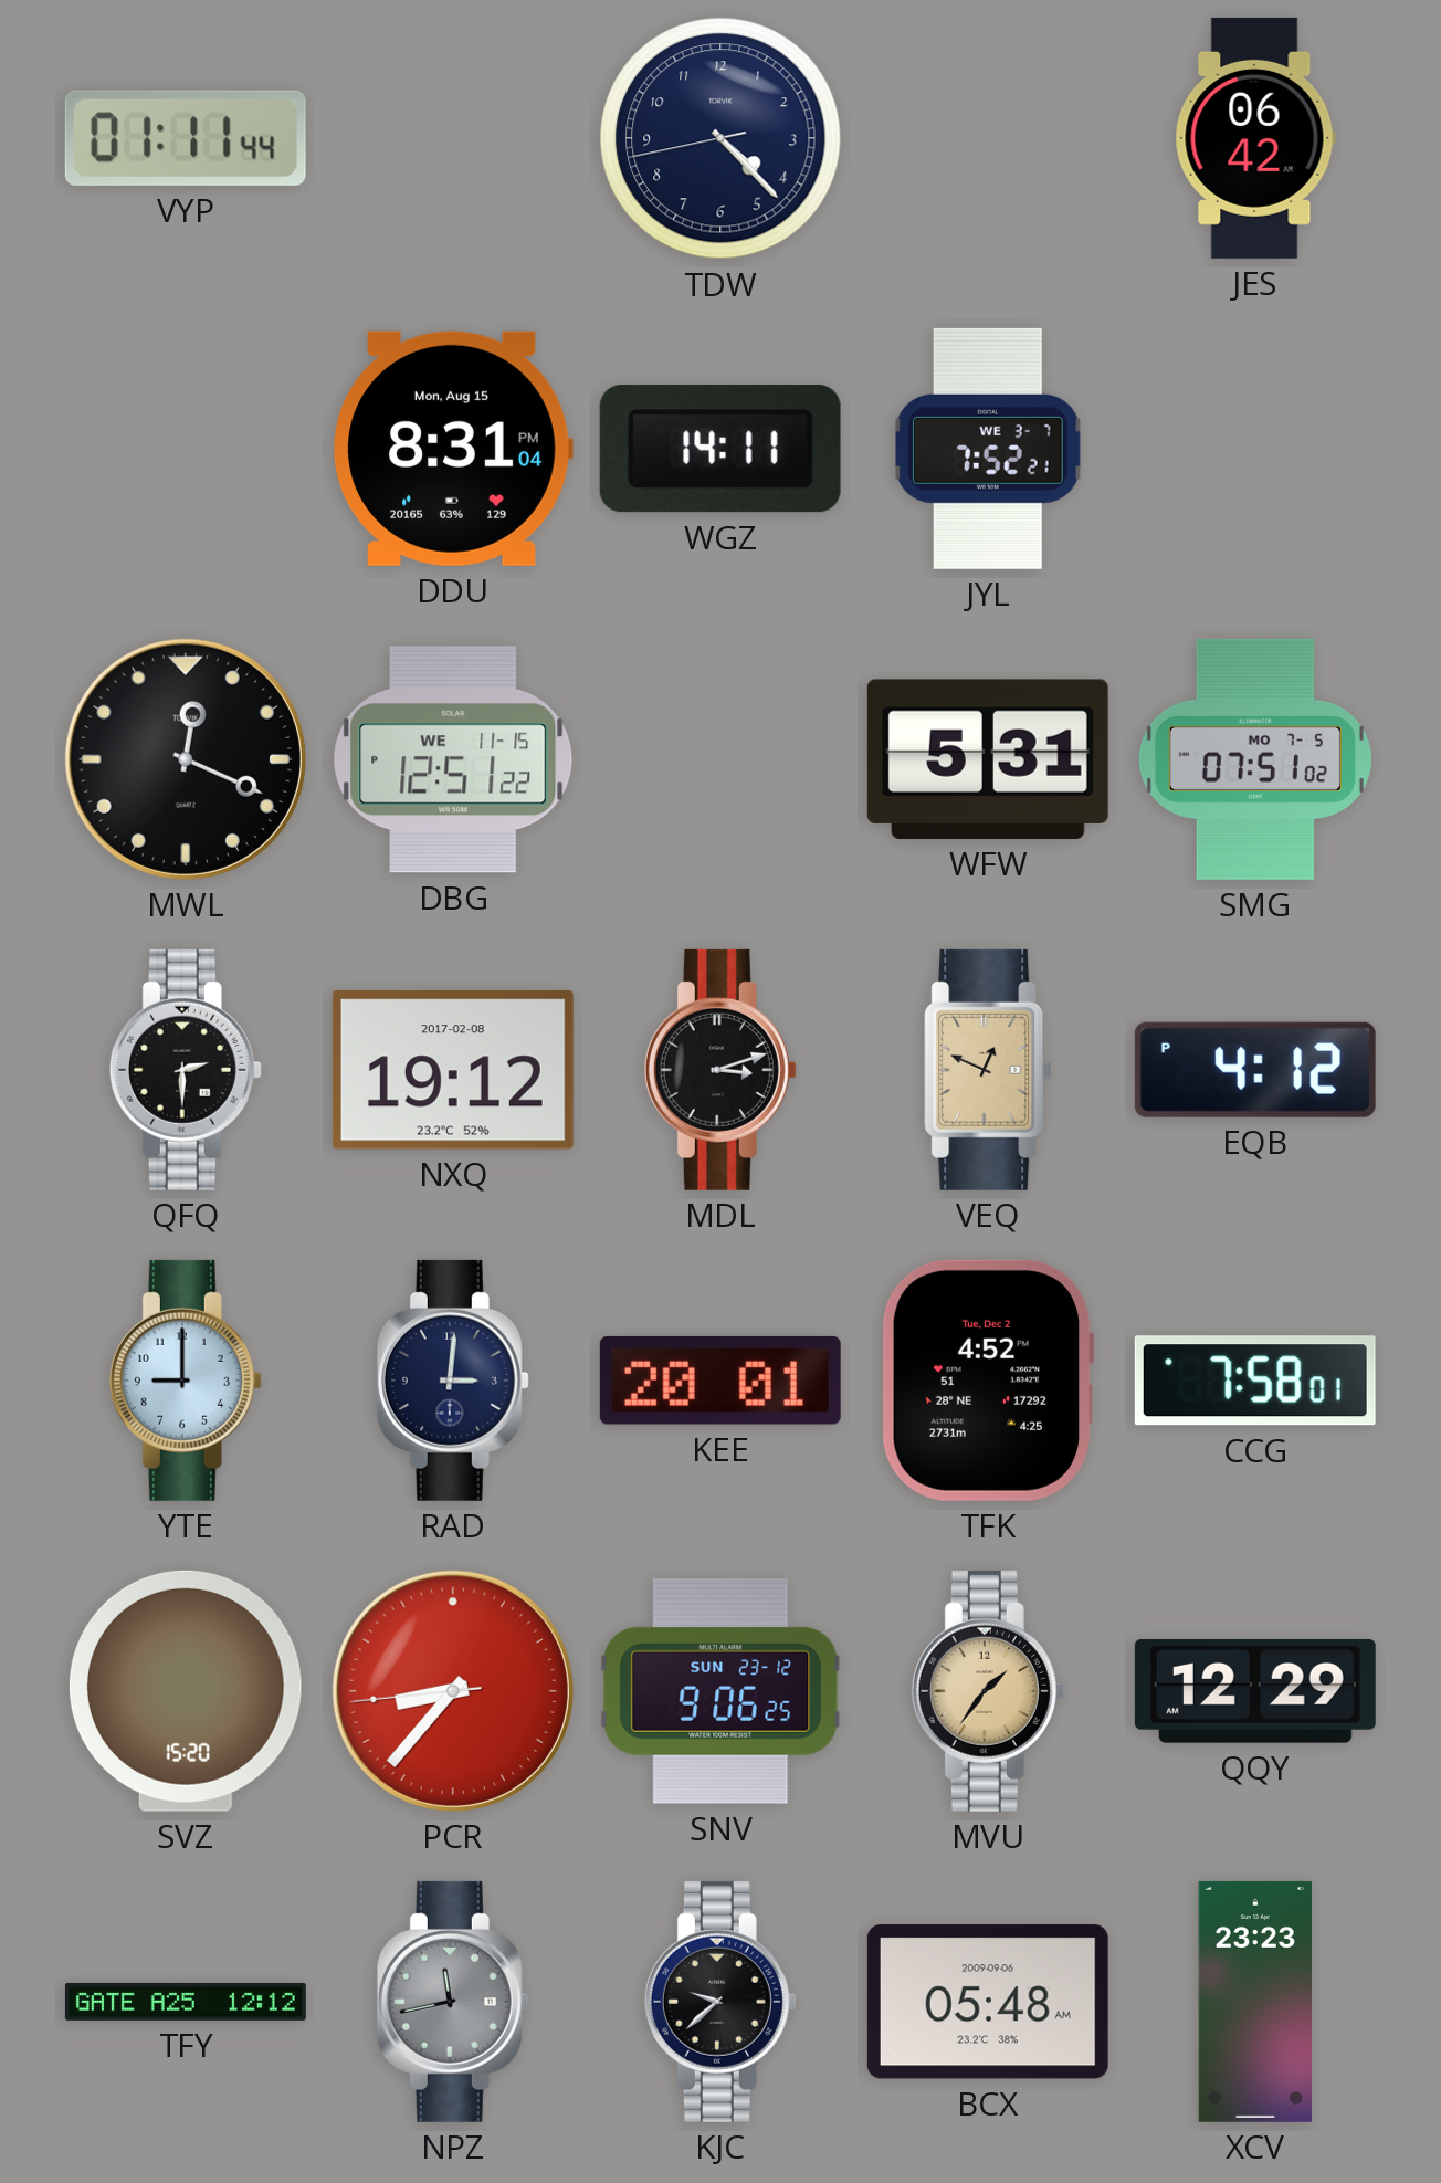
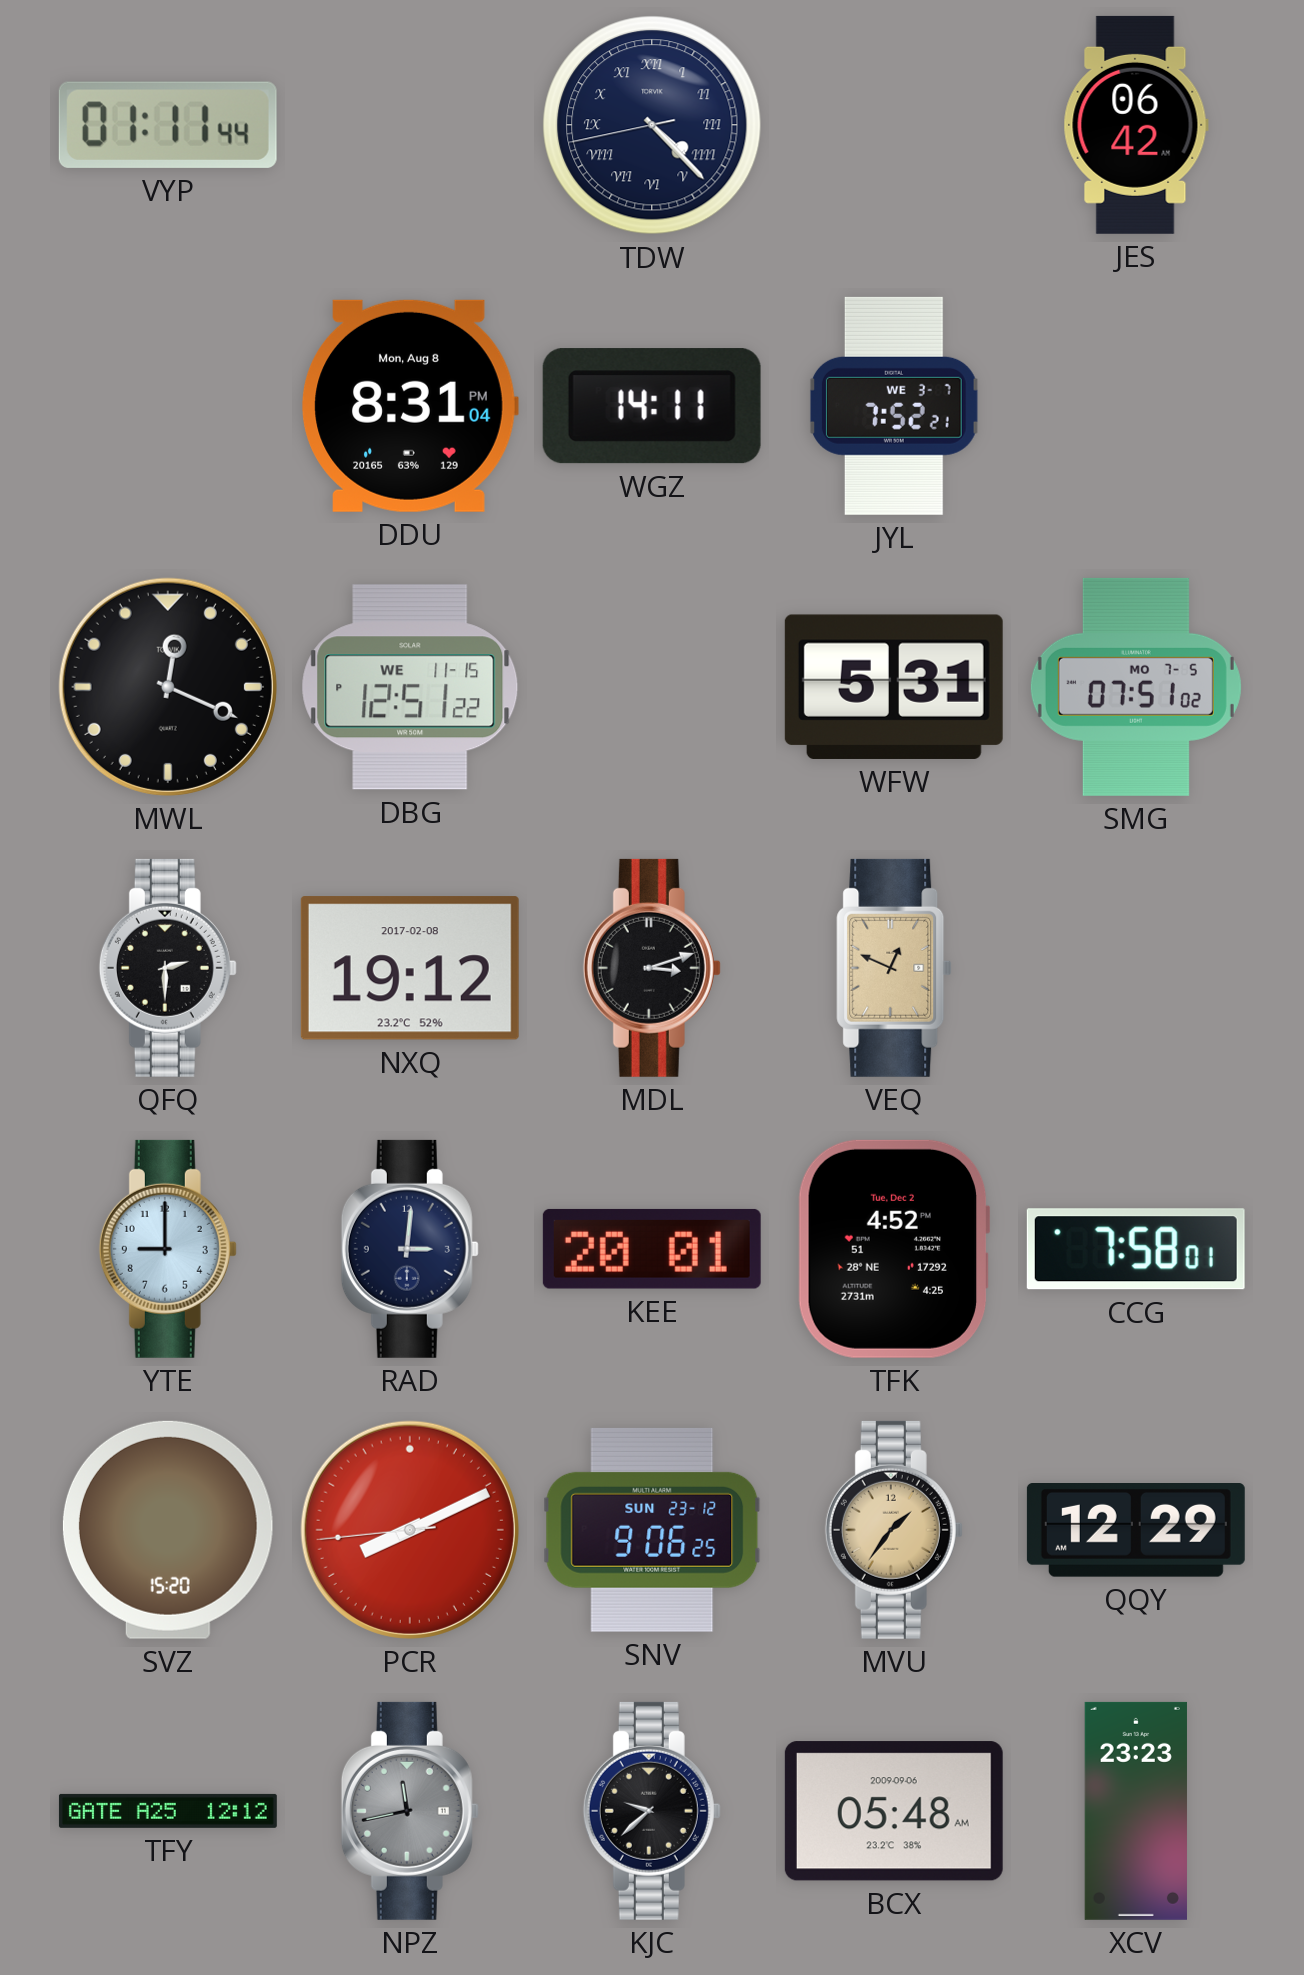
TDW numerals: Arabic -> Roman
DDU date: Mon, Aug 15 -> Mon, Aug 8
EQB: 4:12 -> none
PCR: 8:36 -> 8:10
